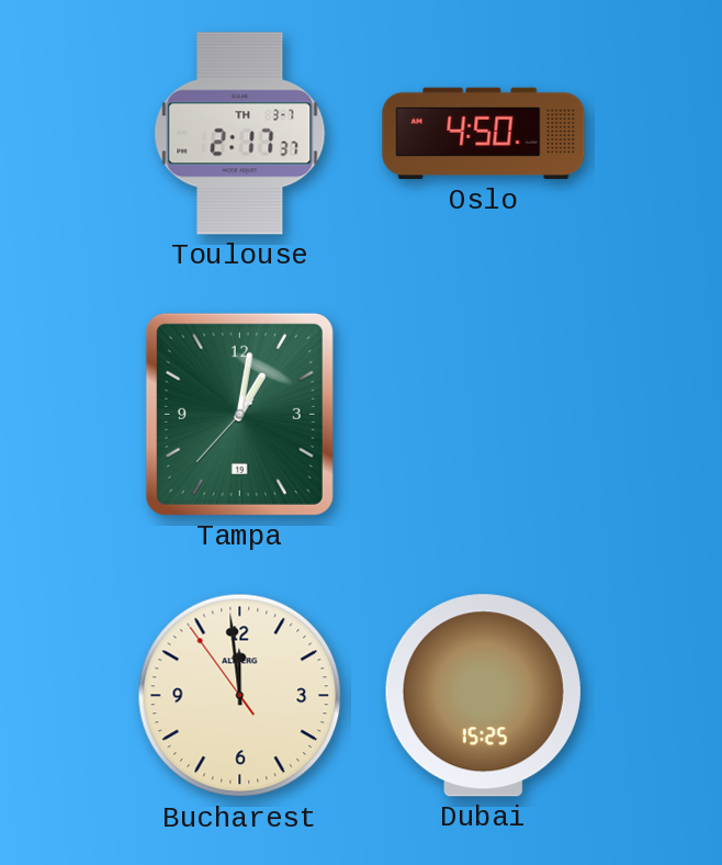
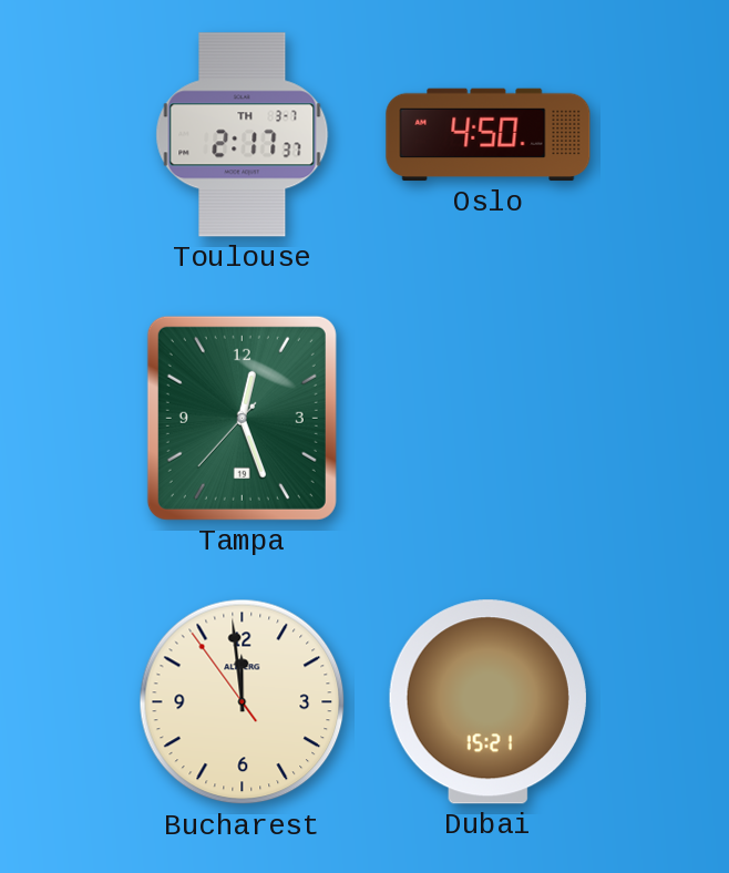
Tampa: 1:01 -> 12:26
Dubai: 15:25 -> 15:21
